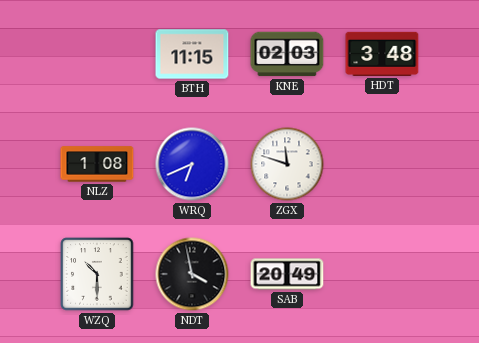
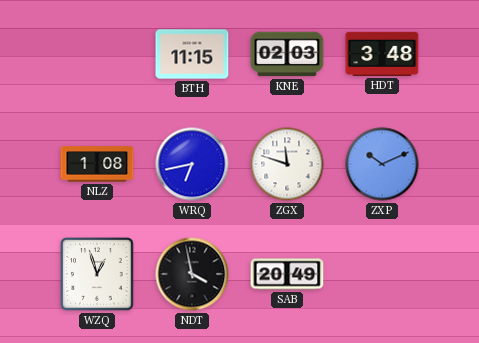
WRQ: 6:41 -> 6:43
ZXP: none -> 10:11
WZQ: 10:30 -> 12:57
